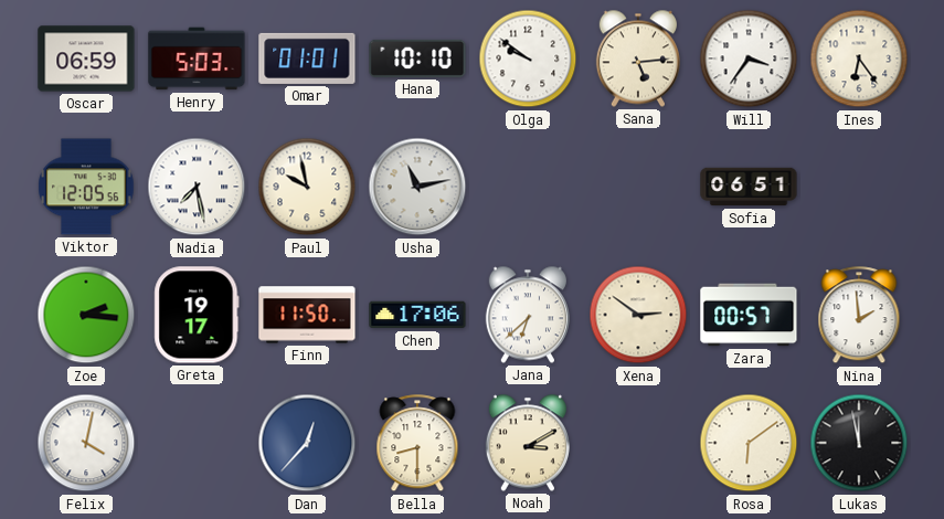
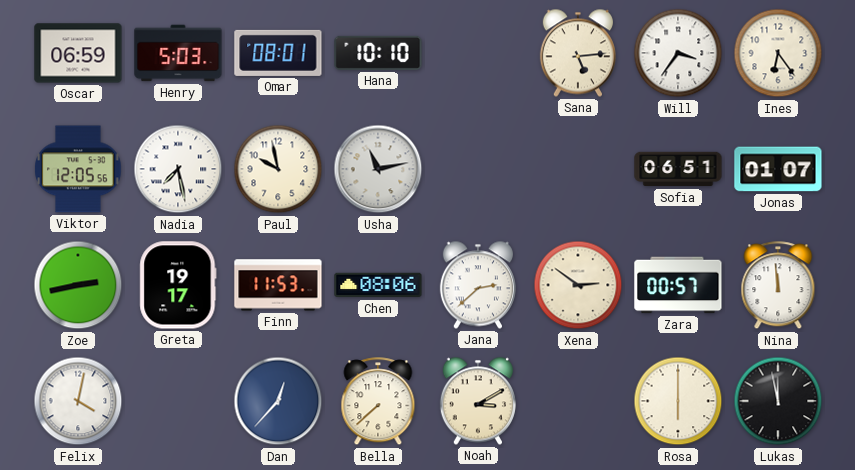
Omar: 01:01 -> 08:01
Olga: 9:51 -> none
Jonas: none -> 01:07
Zoe: 2:16 -> 2:43
Finn: 11:50 -> 11:53
Chen: 17:06 -> 08:06
Jana: 6:38 -> 2:38
Nina: 1:59 -> 11:59
Bella: 8:30 -> 7:38
Rosa: 6:09 -> 6:00
